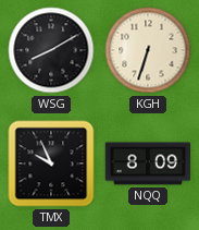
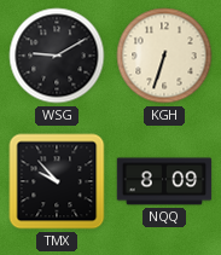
WSG: 8:10 -> 9:10
TMX: 9:56 -> 9:53
